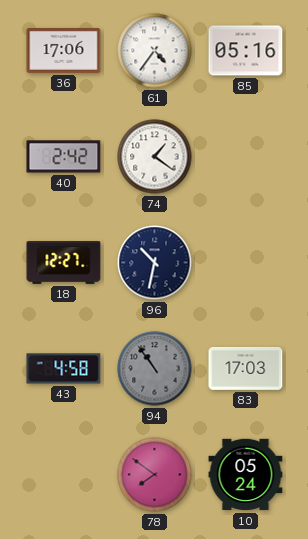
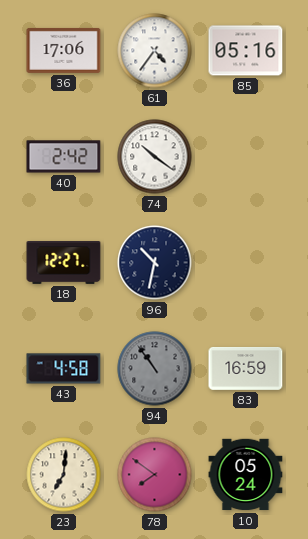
74: 1:21 -> 10:21
83: 17:03 -> 16:59
23: none -> 7:01
